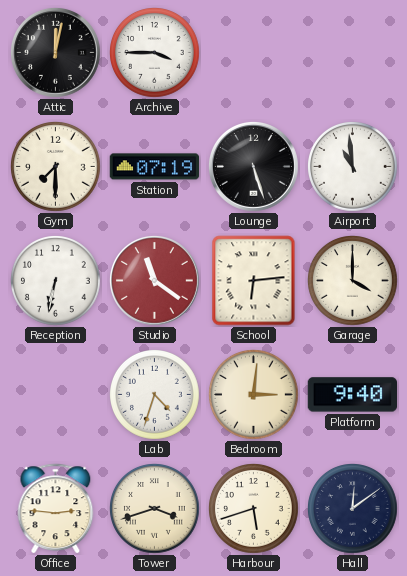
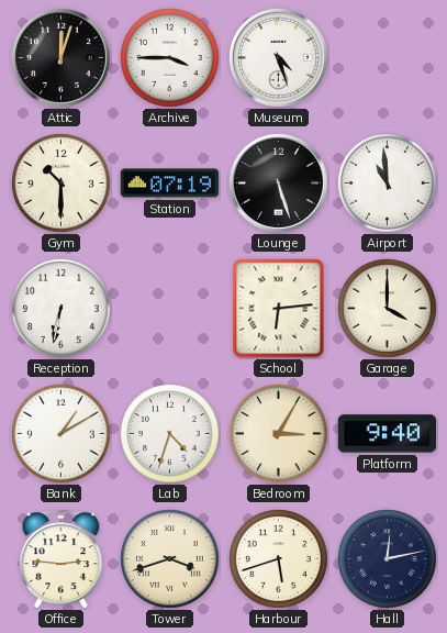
Attic: 12:02 -> 12:03
Museum: none -> 4:27
Gym: 7:30 -> 10:30
Studio: 11:21 -> none
Bank: none -> 1:10
Bedroom: 3:01 -> 3:05
Hall: 12:09 -> 12:13
